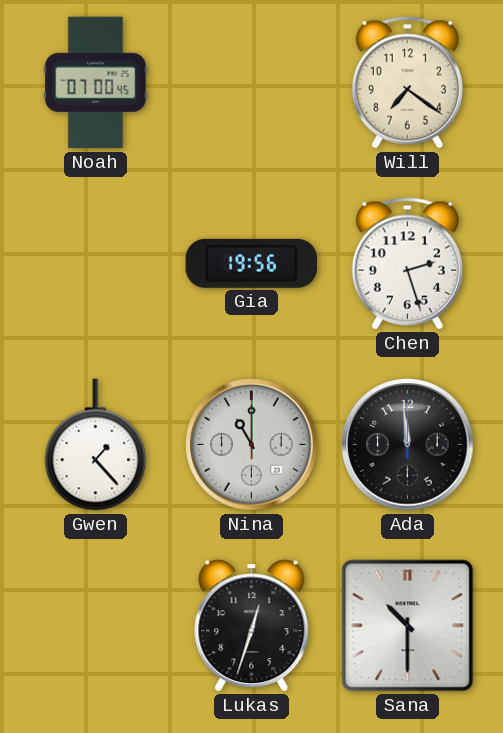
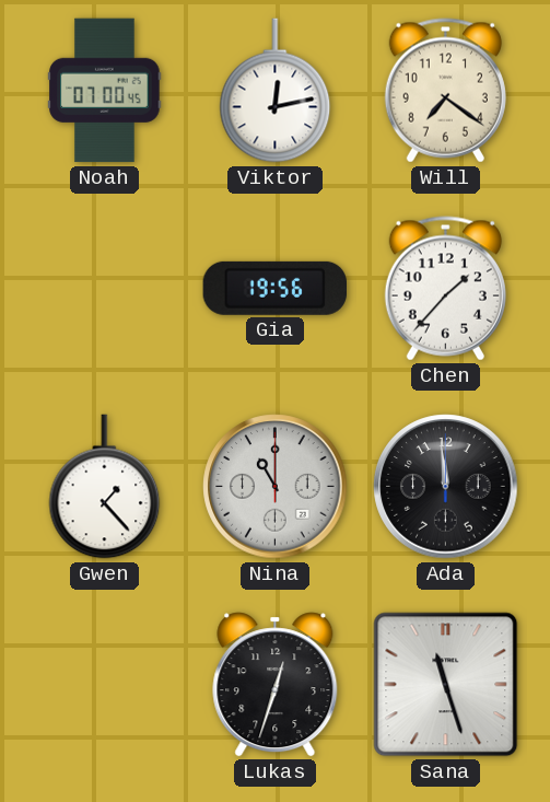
Viktor: none -> 12:13
Chen: 2:27 -> 1:37
Sana: 10:30 -> 11:27
